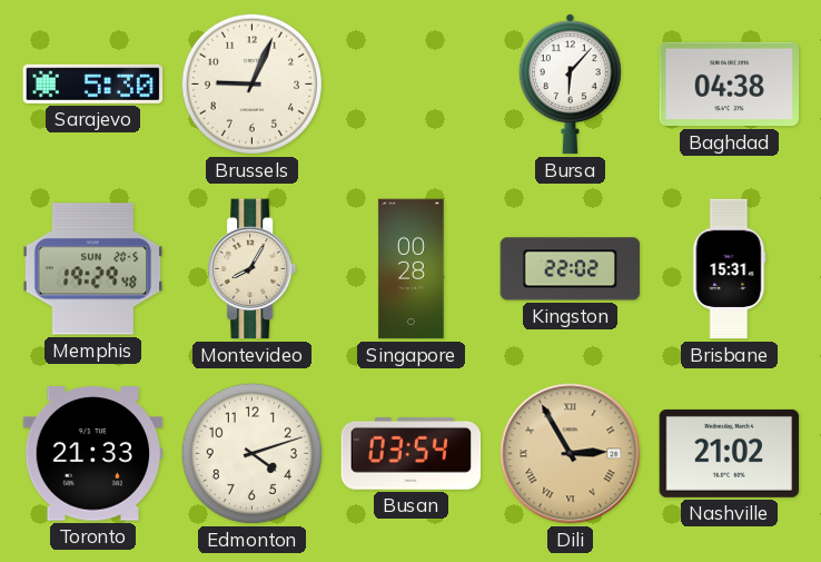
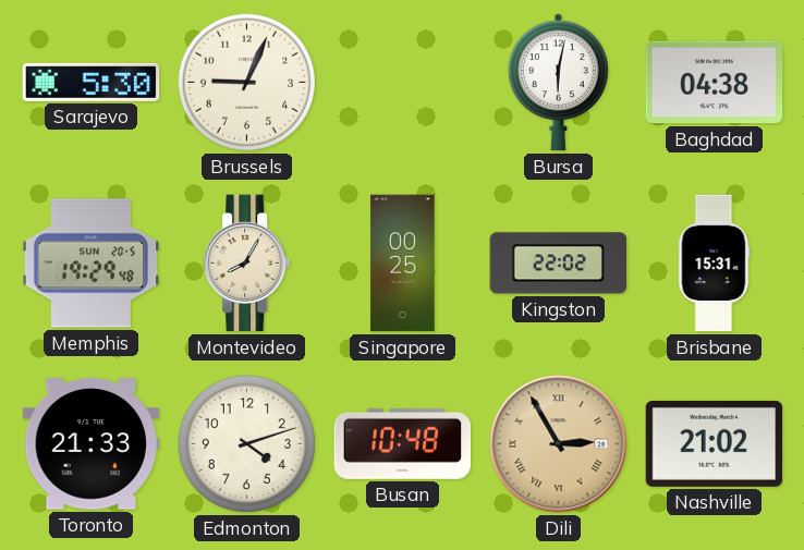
Bursa: 6:07 -> 6:02
Singapore: 00:28 -> 00:25
Busan: 03:54 -> 10:48
